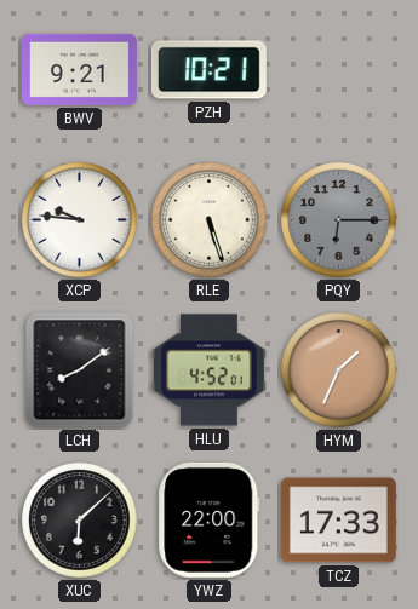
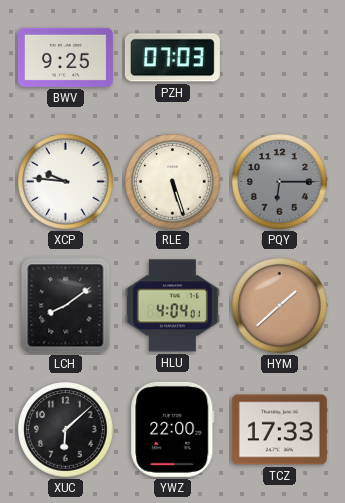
BWV: 9:21 -> 9:25
PZH: 10:21 -> 07:03
HLU: 4:52 -> 4:04
HYM: 1:34 -> 1:38
